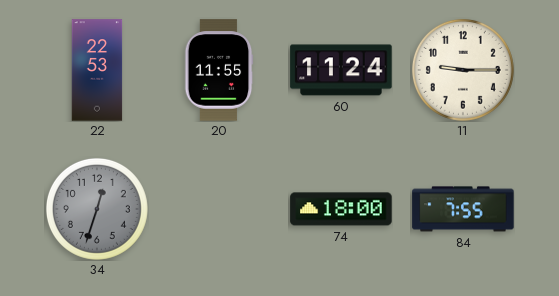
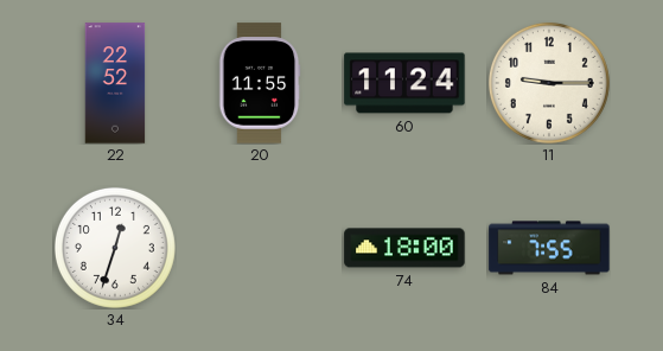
22: 22:53 -> 22:52
34 dial: grey -> white
